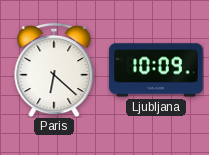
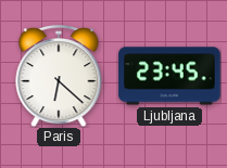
Ljubljana: 10:09 -> 23:45
